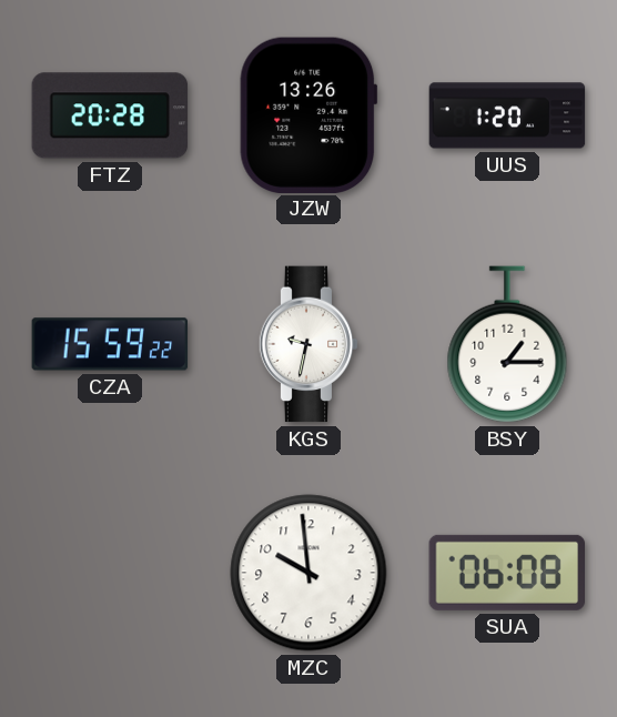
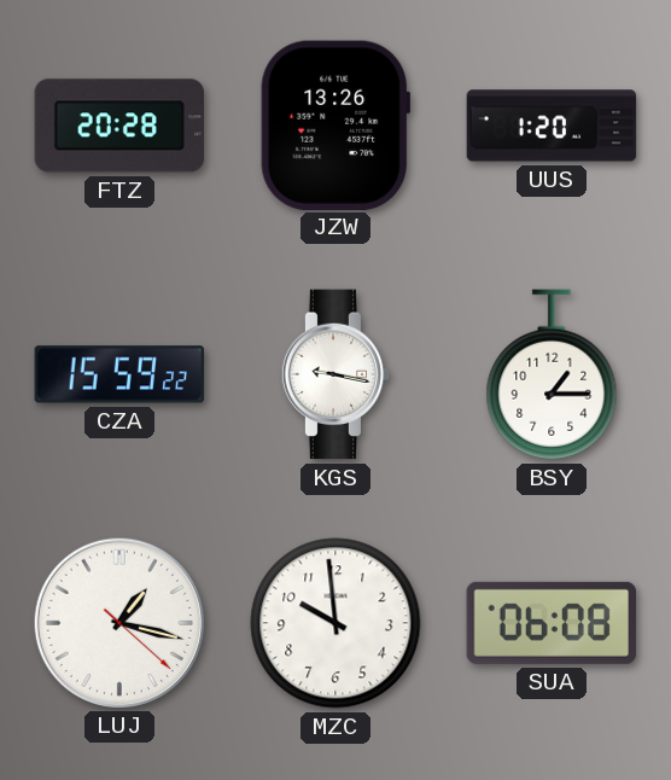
KGS: 9:32 -> 9:17
LUJ: none -> 1:17
